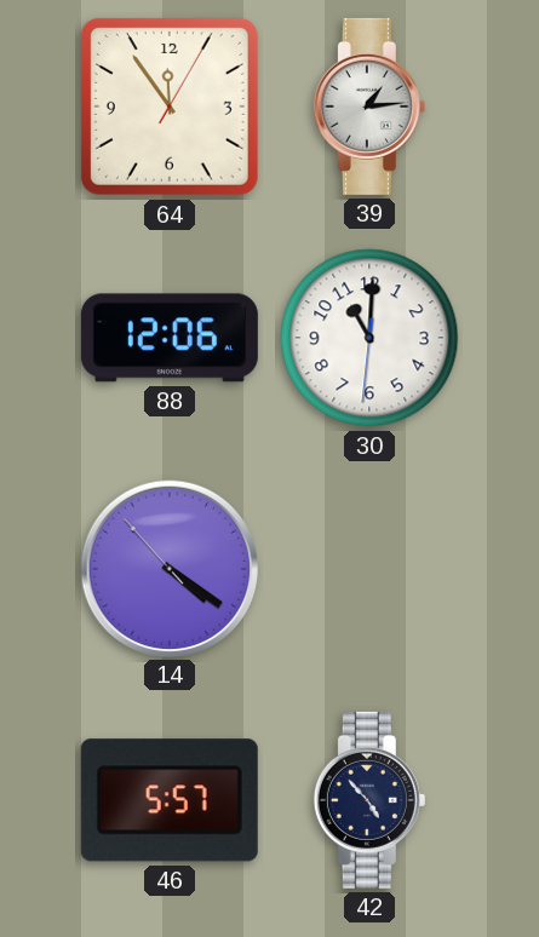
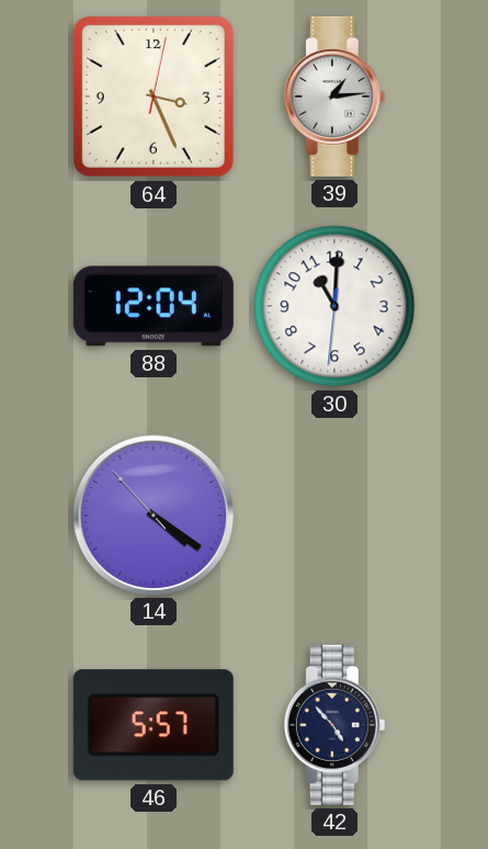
64: 11:54 -> 3:26
88: 12:06 -> 12:04
